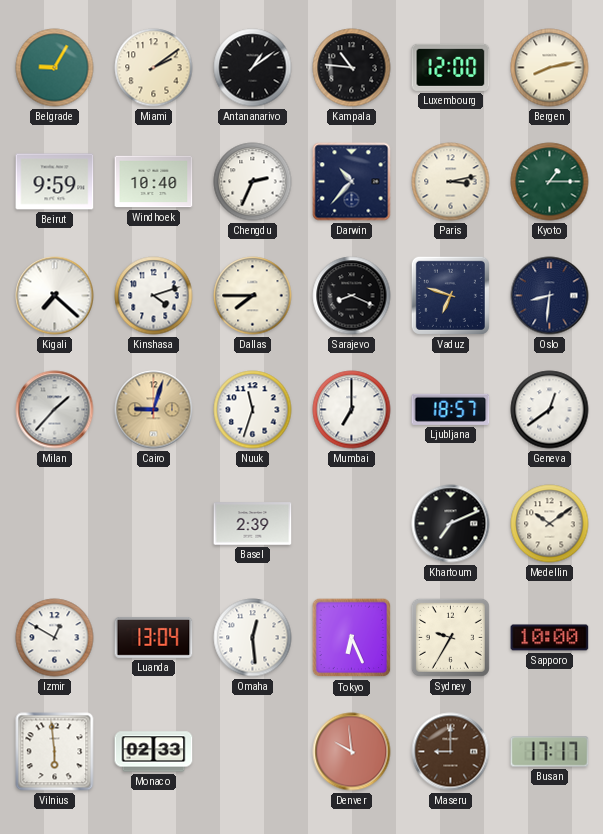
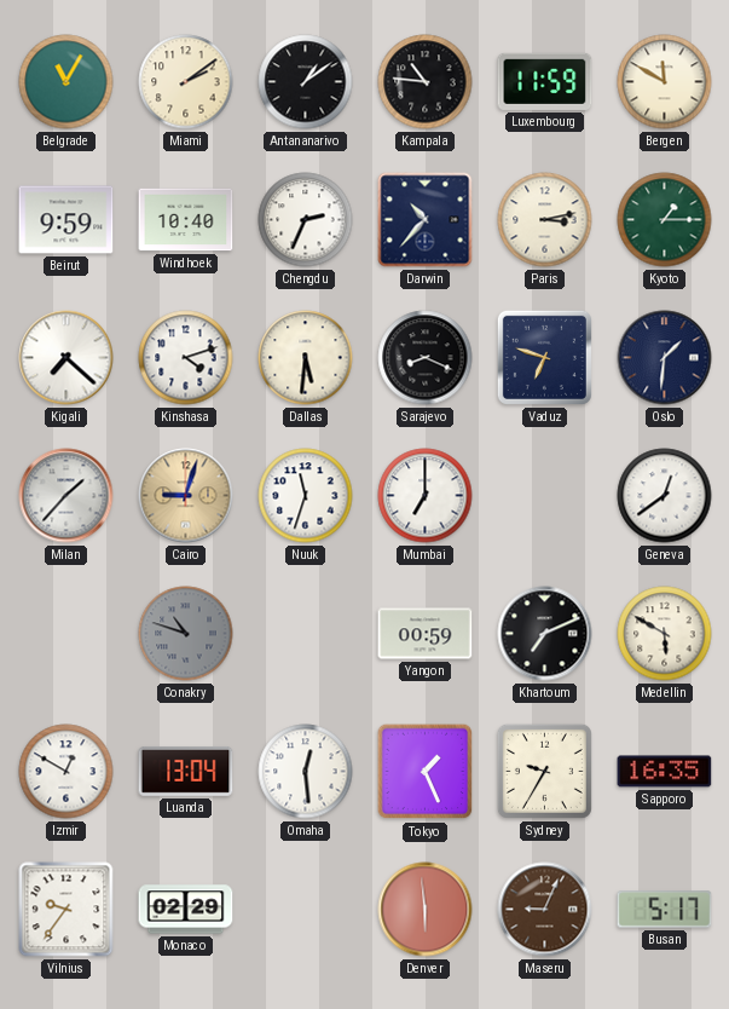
Belgrade: 9:05 -> 11:05
Luxembourg: 12:00 -> 11:59
Bergen: 8:13 -> 11:50
Dallas: 7:45 -> 5:31
Oslo: 8:31 -> 1:31
Ljubljana: 18:57 -> none
Conakry: none -> 10:48
Basel: 2:39 -> none
Yangon: none -> 00:59
Medellin: 10:09 -> 5:50
Tokyo: 6:26 -> 1:26
Sapporo: 10:00 -> 16:35
Vilnius: 5:59 -> 9:36
Monaco: 02:33 -> 02:29
Denver: 9:59 -> 5:59
Maseru: 9:00 -> 9:04
Busan: 17:17 -> 5:17
